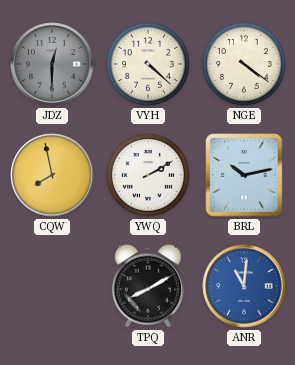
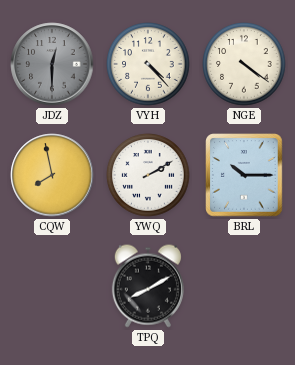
VYH: 4:22 -> 4:23
BRL: 10:13 -> 10:15
ANR: 11:01 -> none
